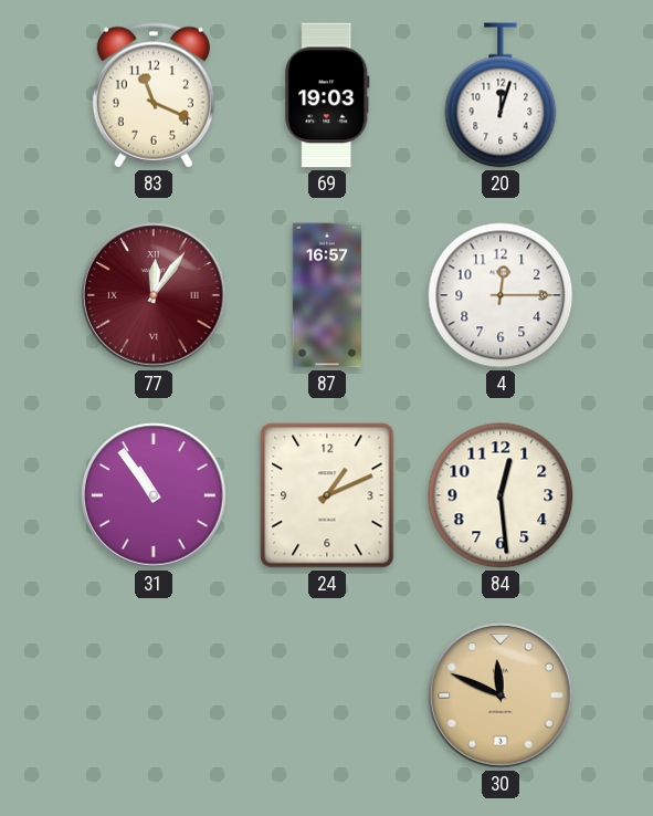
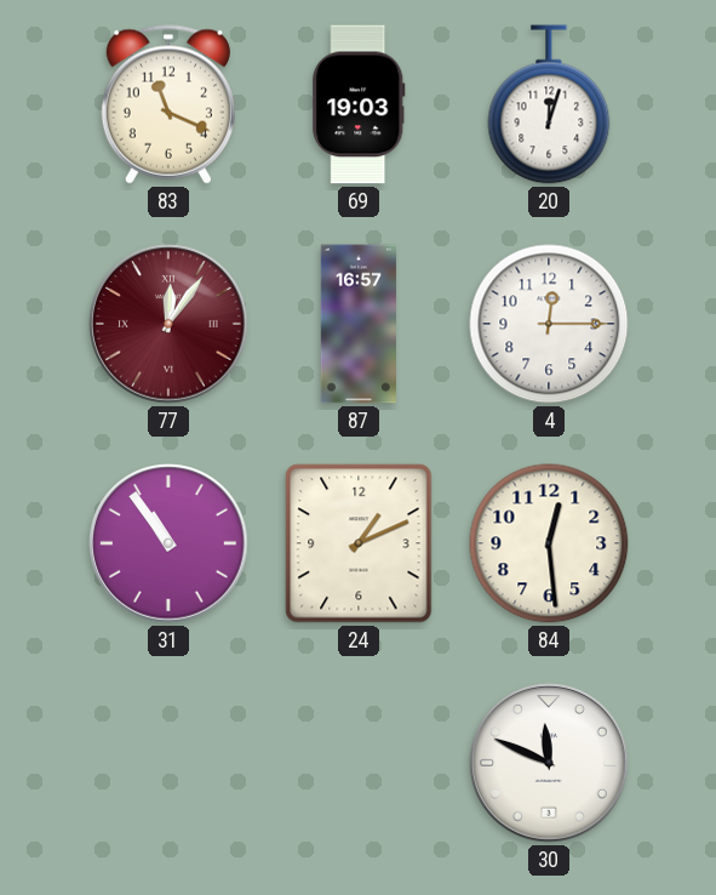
30 dial: champagne -> white
